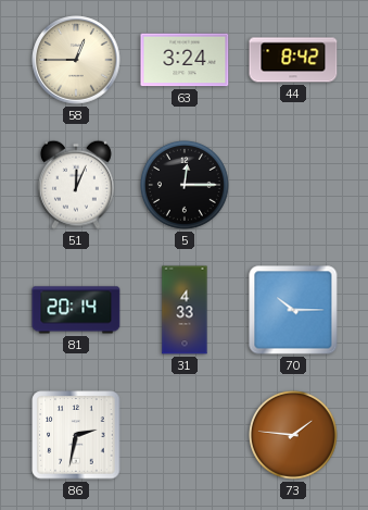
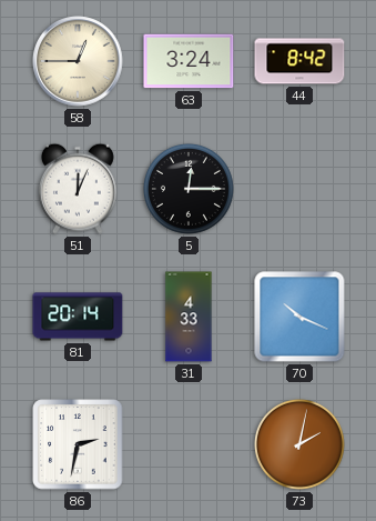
70: 10:15 -> 10:19
73: 1:46 -> 2:02
